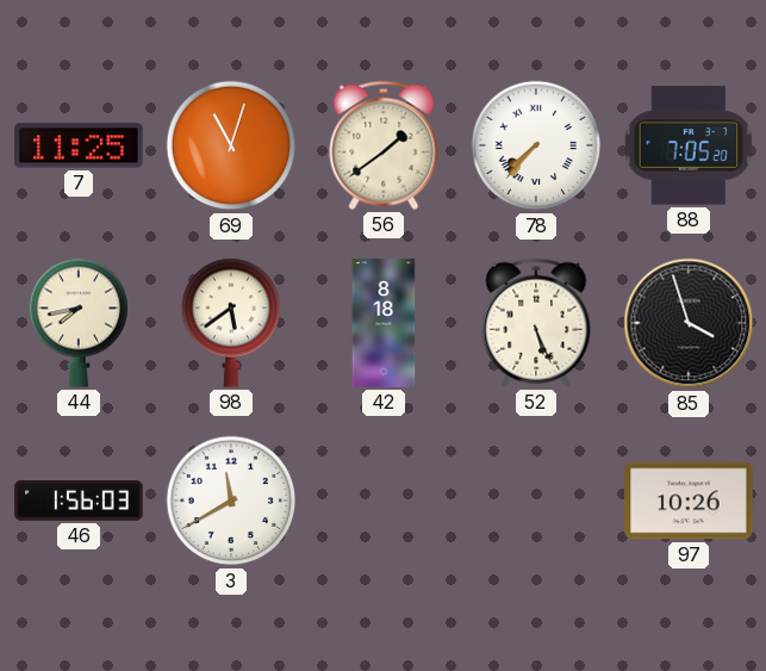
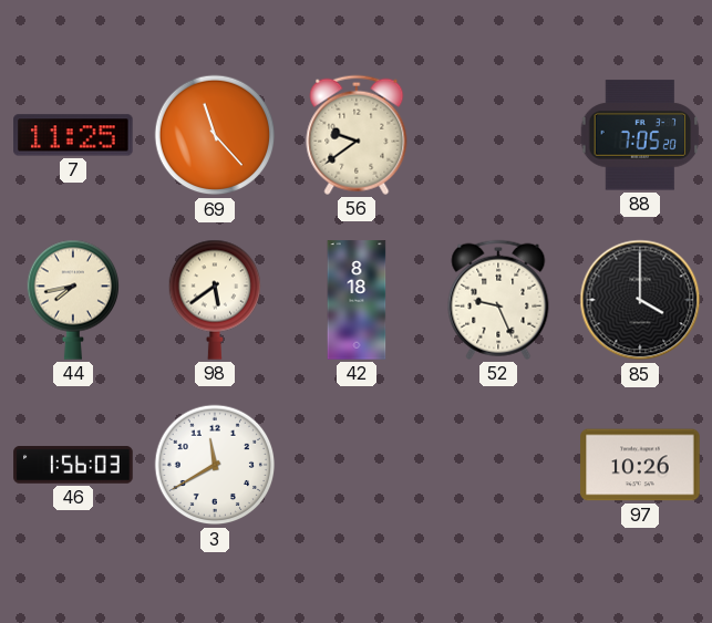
69: 11:03 -> 11:23
56: 1:39 -> 9:39
78: 7:37 -> none
52: 5:26 -> 9:26
85: 3:57 -> 4:00
